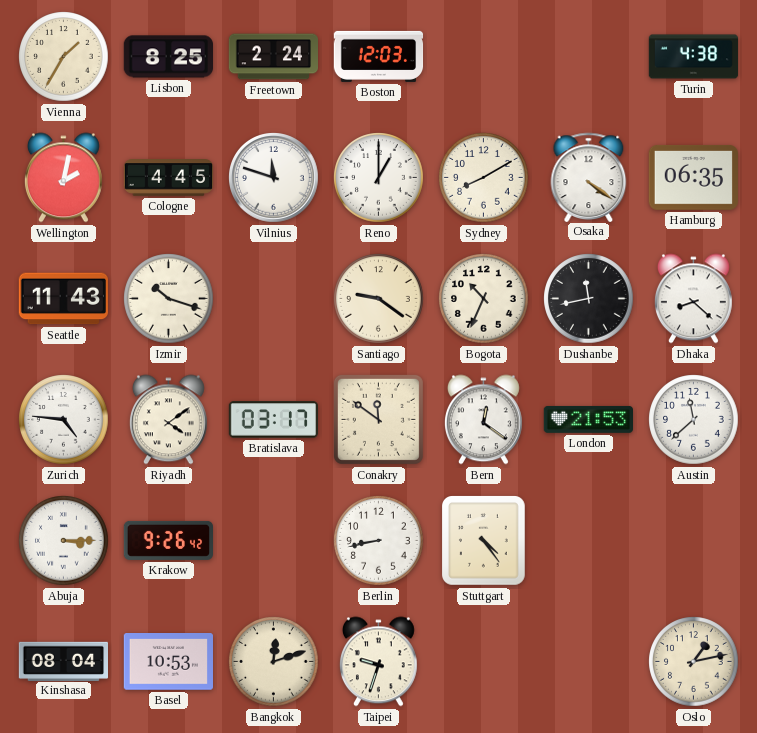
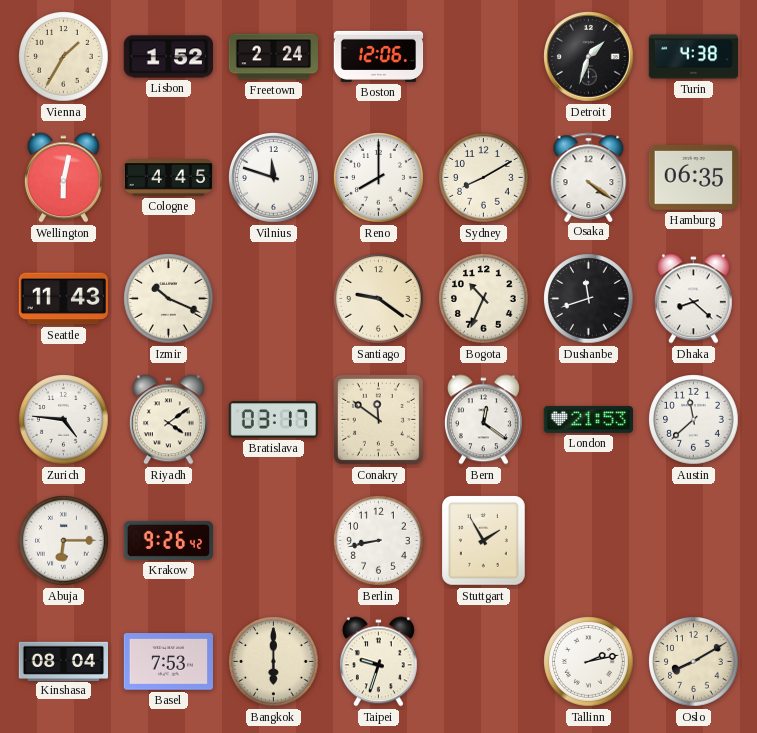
Lisbon: 8:25 -> 1:52
Boston: 12:03 -> 12:06
Detroit: none -> 1:33
Wellington: 2:02 -> 6:02
Reno: 1:00 -> 8:00
Izmir: 10:18 -> 10:19
Dushanbe: 11:43 -> 11:42
Abuja: 3:15 -> 6:15
Stuttgart: 4:24 -> 1:55
Basel: 10:53 -> 7:53
Bangkok: 12:12 -> 6:00
Tallinn: none -> 2:13
Oslo: 1:13 -> 8:10
